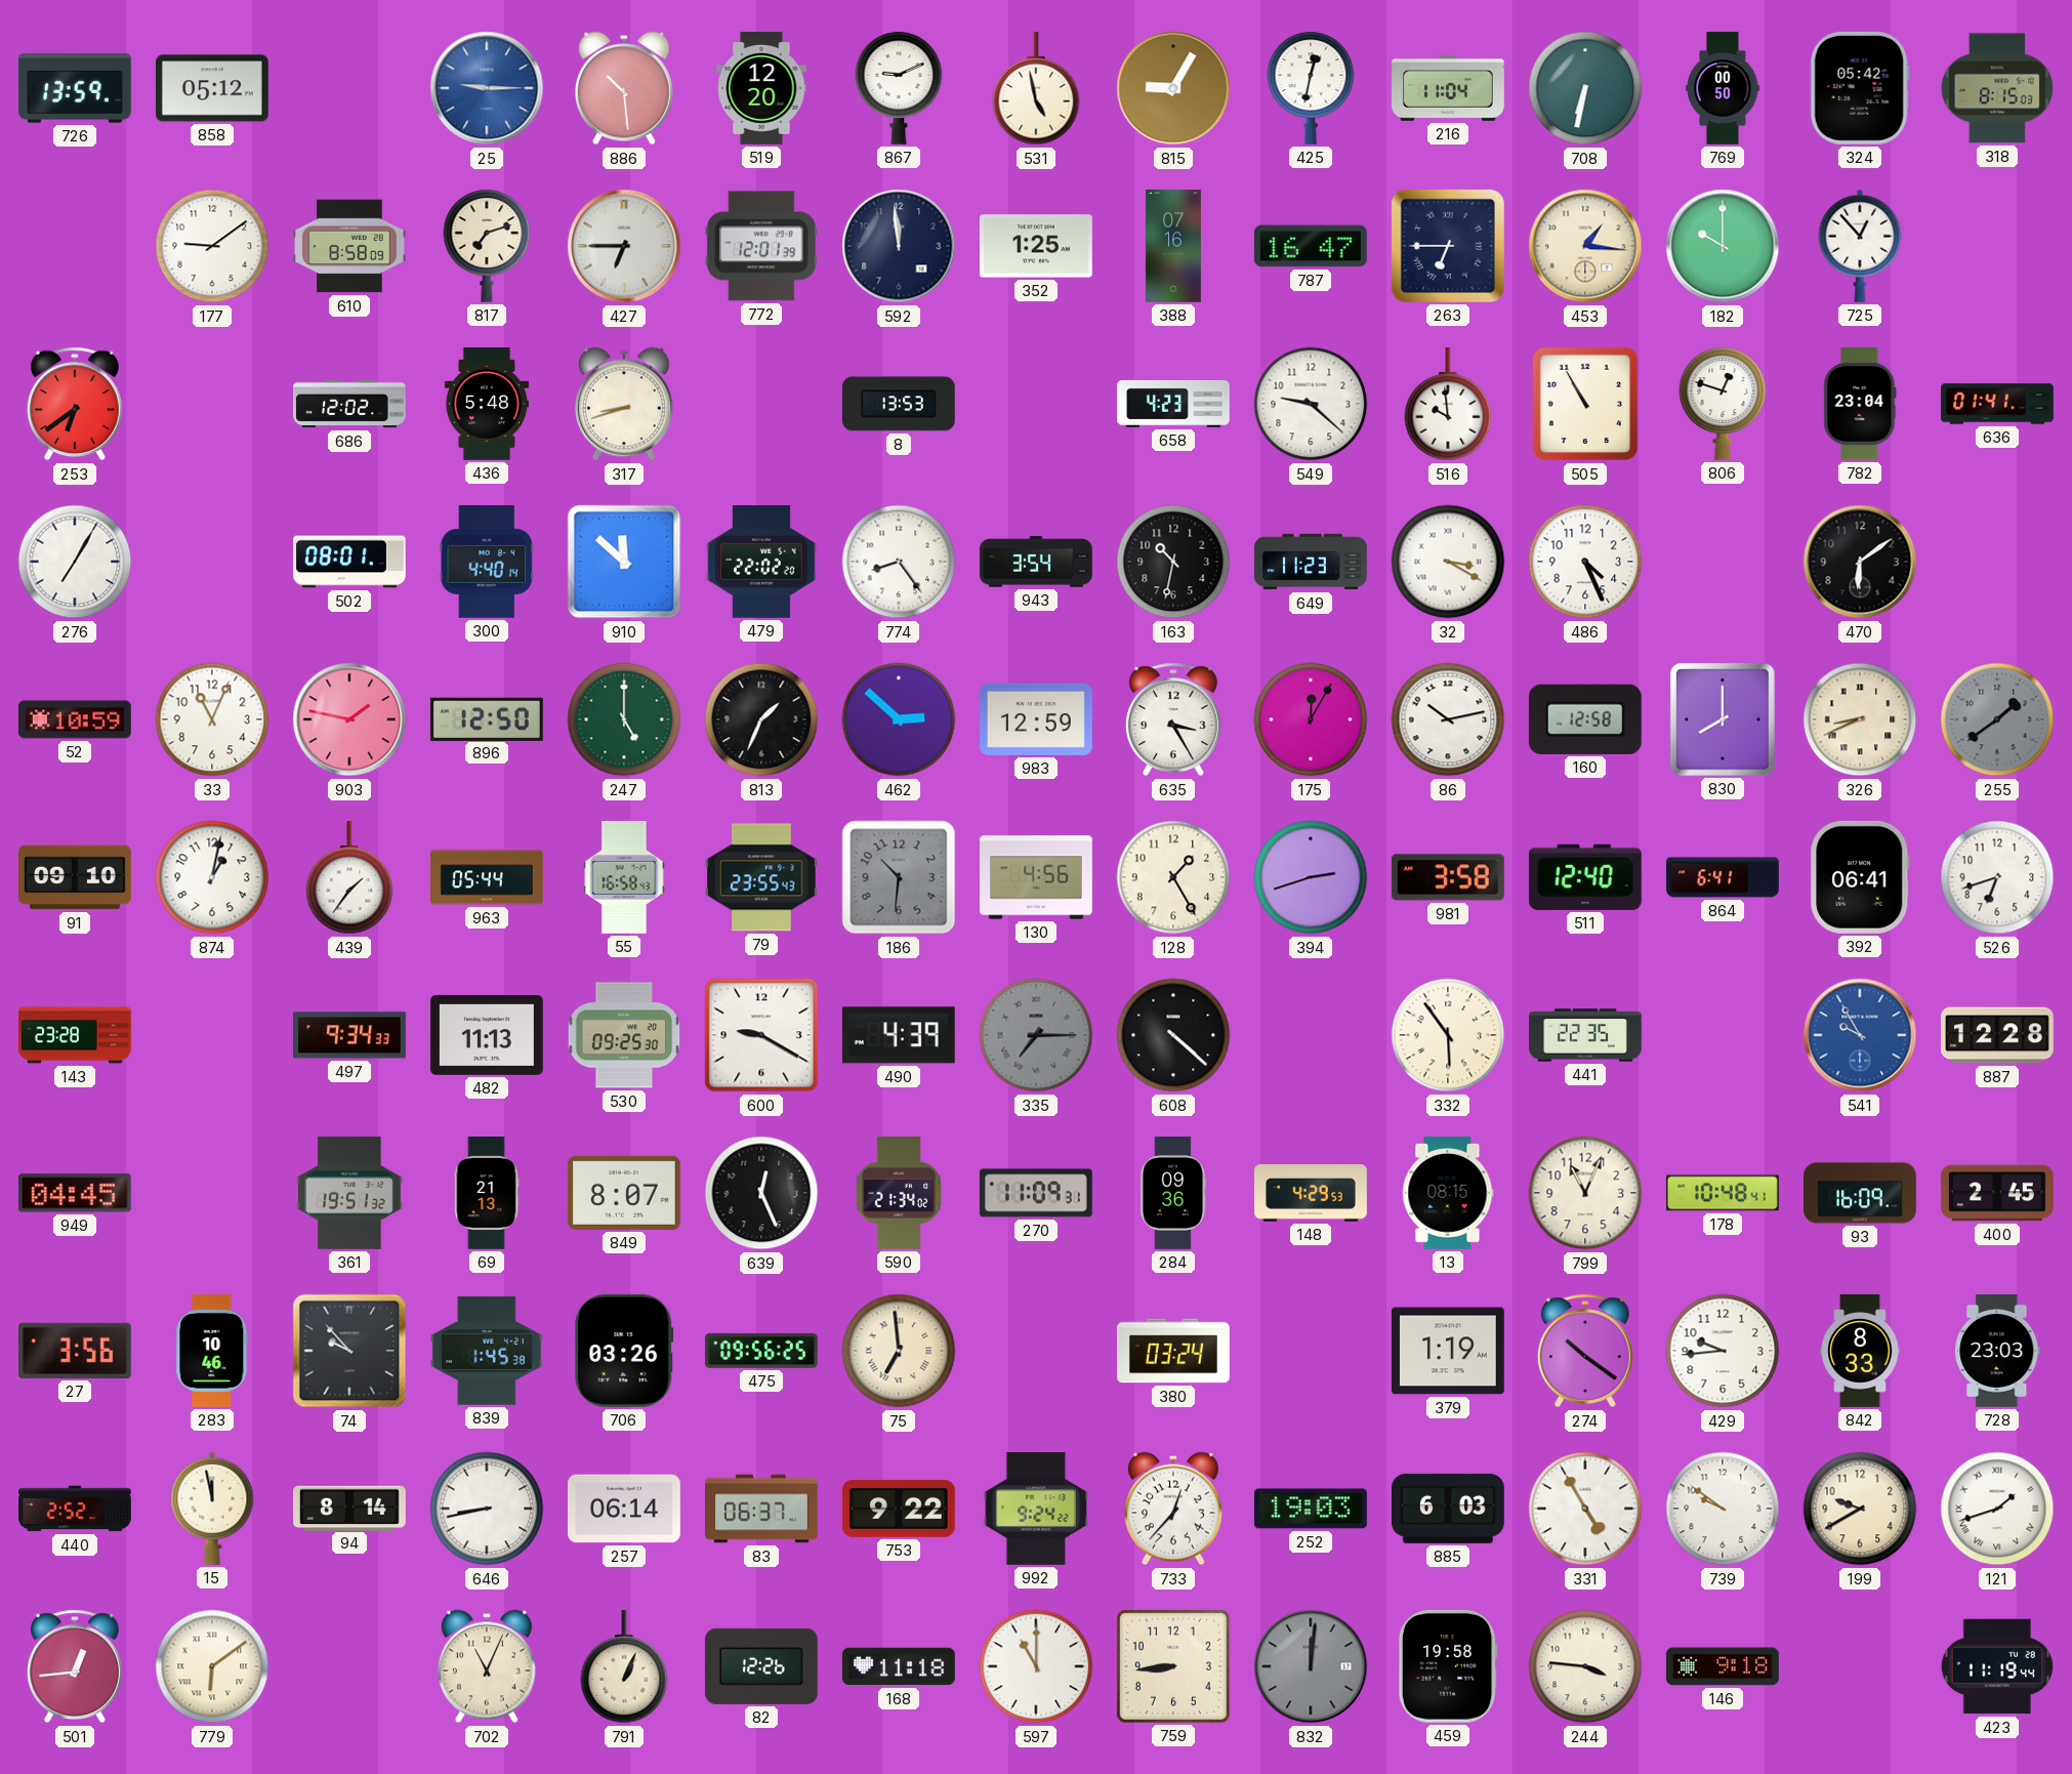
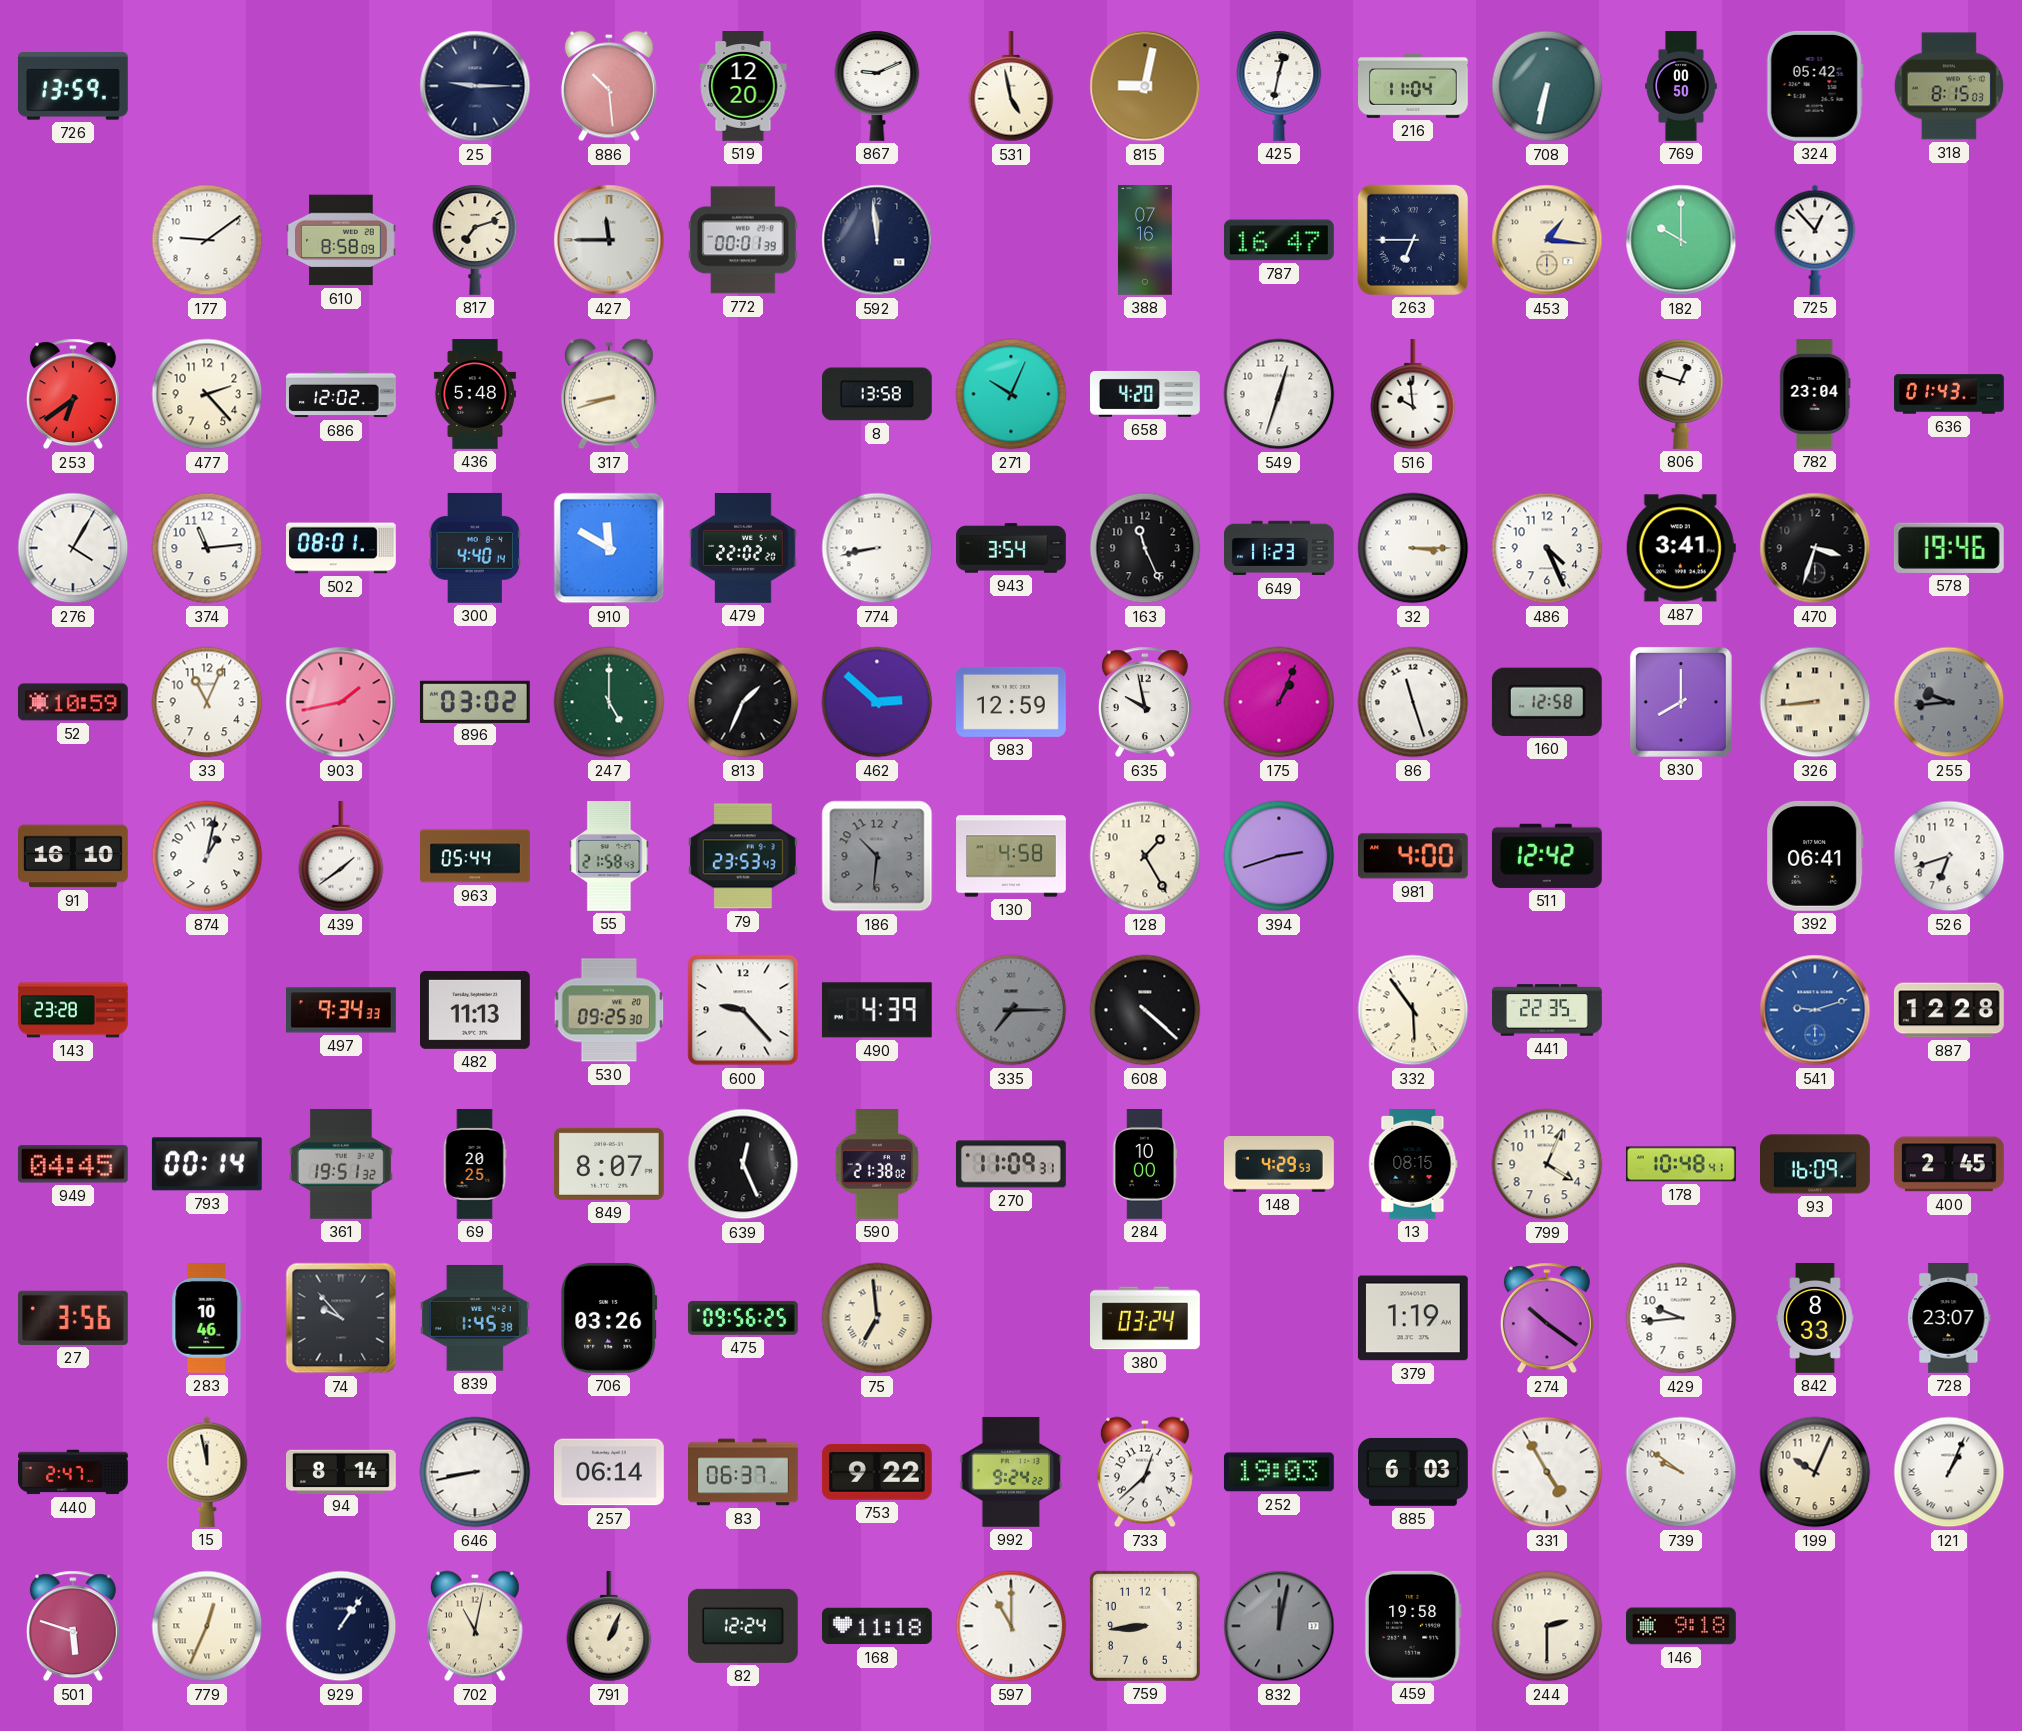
858: 05:12 -> none
25 dial: blue -> navy
815: 9:05 -> 9:02
427: 6:45 -> 11:45
772: 12:01 -> 00:01
352: 1:25 -> none
477: none -> 2:23
8: 13:53 -> 13:58
271: none -> 10:04
658: 4:23 -> 4:20
549: 9:22 -> 12:33
505: 10:55 -> none
636: 01:41 -> 01:43
276: 7:05 -> 4:05
374: none -> 11:14
910: 11:52 -> 11:50
774: 8:24 -> 8:43
163: 10:32 -> 11:26
32: 3:20 -> 3:15
487: none -> 3:41
470: 6:09 -> 3:33
578: none -> 19:46
903: 1:47 -> 1:43
896: 12:50 -> 03:02
635: 3:25 -> 9:58
175: 12:05 -> 1:04
86: 10:13 -> 11:27
326: 8:41 -> 8:44
255: 1:39 -> 9:44
91: 09:10 -> 16:10
439: 1:36 -> 1:39
55: 16:58 -> 21:58
79: 23:55 -> 23:53
130: 4:56 -> 4:58
981: 3:58 -> 4:00
511: 12:40 -> 12:42
864: 6:41 -> none
600: 9:20 -> 9:23
541: 9:55 -> 9:12
793: none -> 00:14
69: 21:13 -> 20:25
590: 21:34 -> 21:38
284: 09:36 -> 10:00
799: 11:04 -> 4:04
728: 23:03 -> 23:07
440: 2:52 -> 2:47
733: 12:37 -> 12:38
199: 9:40 -> 10:04
121: 1:42 -> 1:04
501: 12:44 -> 5:48
779: 6:09 -> 12:34
929: none -> 1:06
702: 11:04 -> 11:02
82: 12:26 -> 12:24
832: 12:01 -> 12:02
244: 3:46 -> 2:30
423: 11:19 -> none
